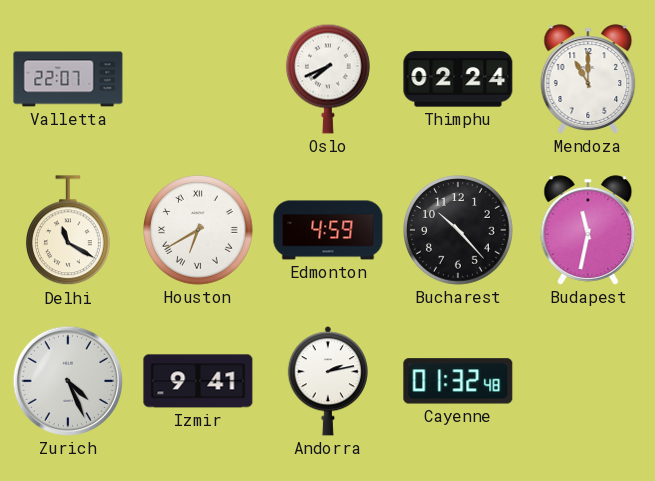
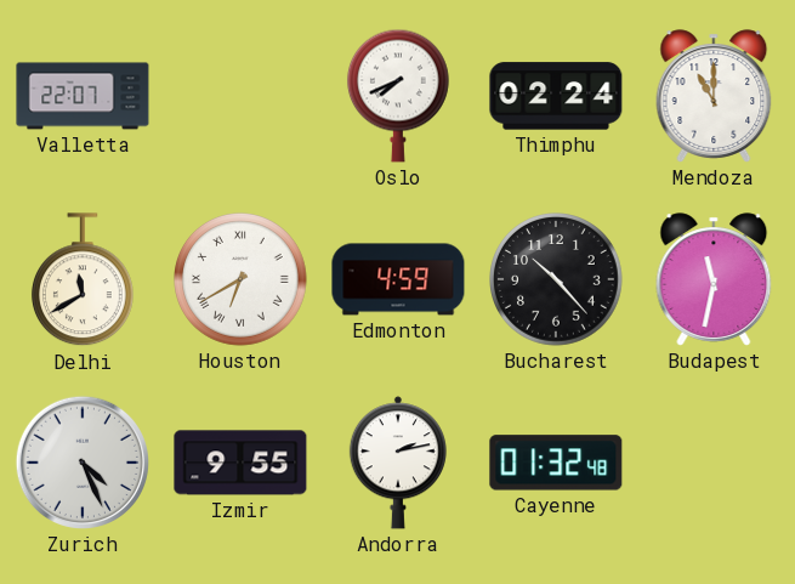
Delhi: 11:20 -> 11:40
Izmir: 9:41 -> 9:55
